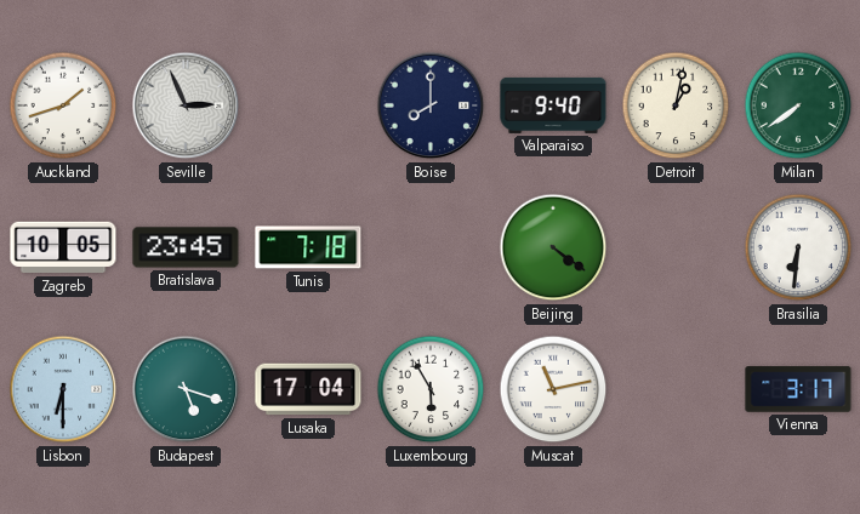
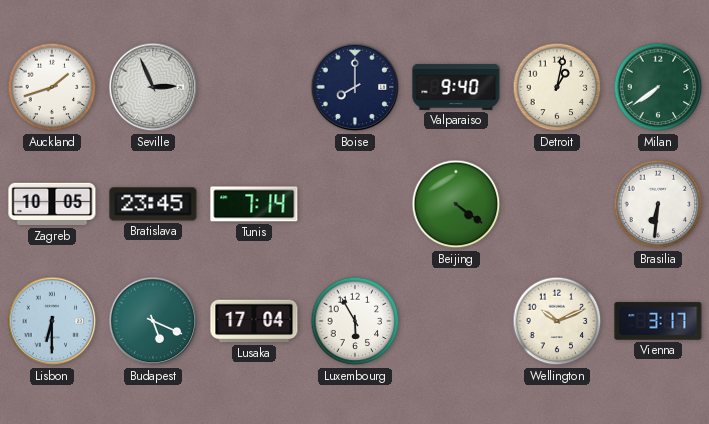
Tunis: 7:18 -> 7:14
Budapest: 5:18 -> 5:19
Muscat: 11:13 -> none
Wellington: none -> 10:11
